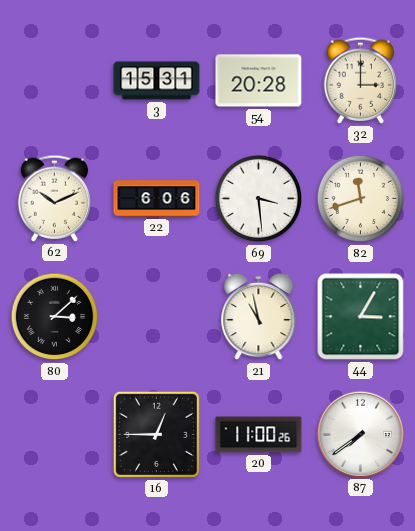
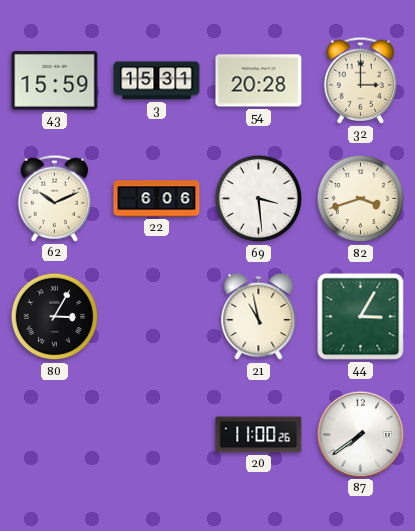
43: none -> 15:59
82: 11:42 -> 3:42
80: 3:08 -> 3:05
16: 12:45 -> none
